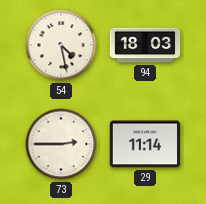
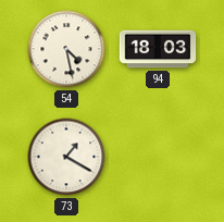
73: 2:45 -> 1:20
29: 11:14 -> none
